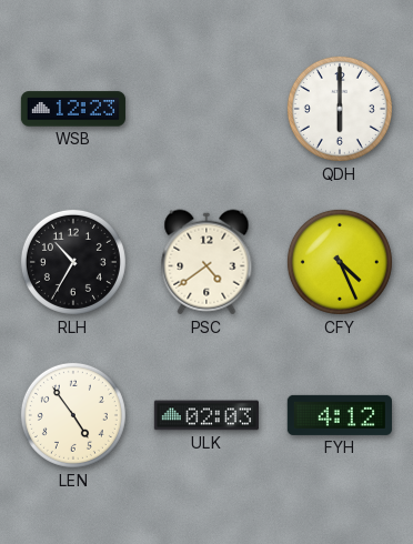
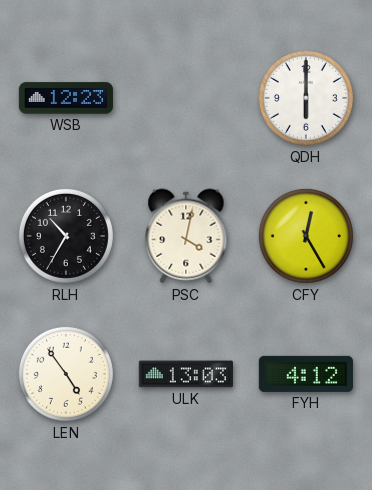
PSC: 4:39 -> 4:02
CFY: 4:26 -> 12:25
ULK: 02:03 -> 13:03
